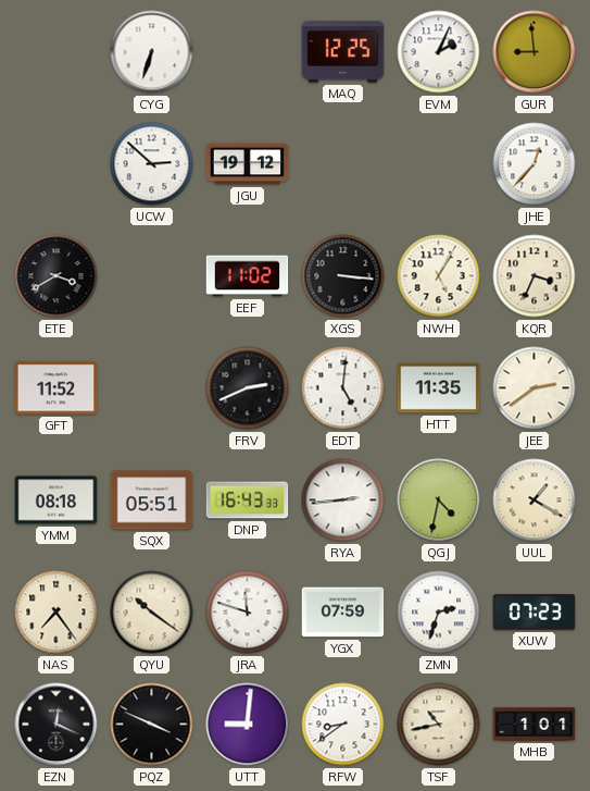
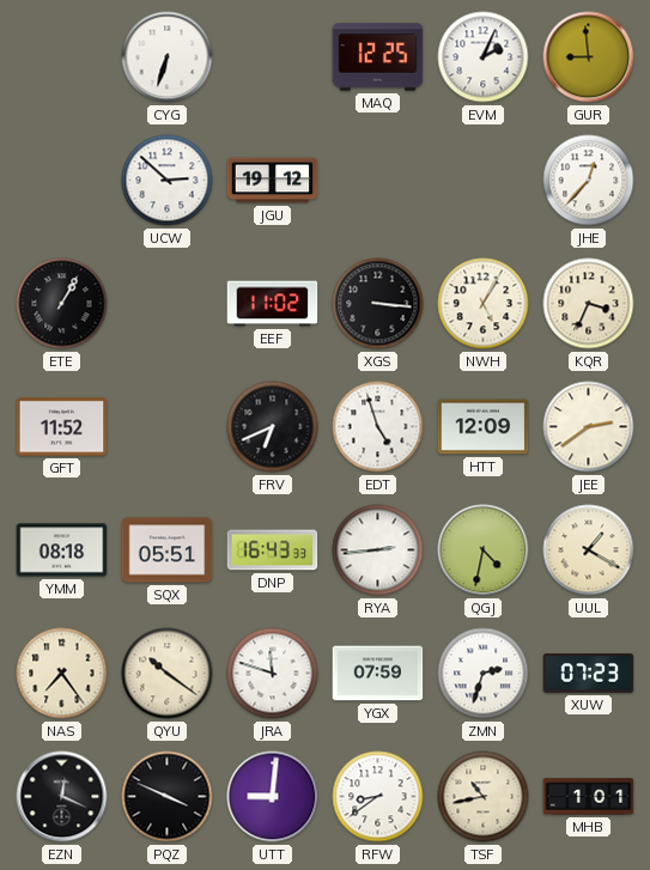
ETE: 3:40 -> 1:05
FRV: 2:41 -> 6:41
EDT: 5:01 -> 4:57
HTT: 11:35 -> 12:09
